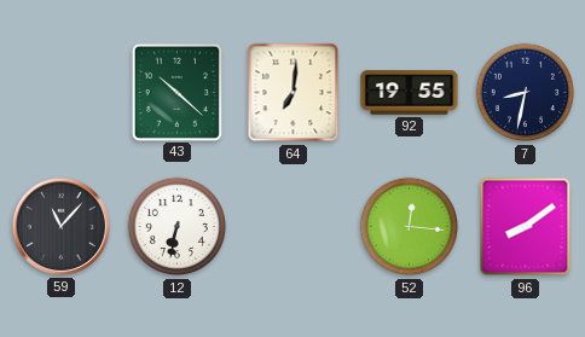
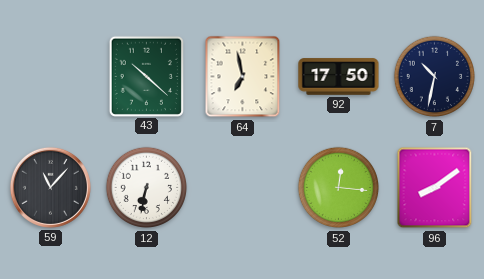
64: 7:01 -> 6:58
92: 19:55 -> 17:50
7: 8:32 -> 10:32
